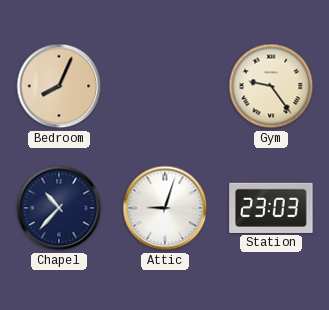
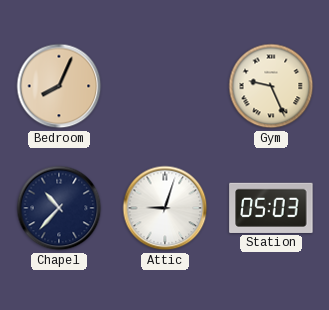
Gym: 9:24 -> 9:26
Station: 23:03 -> 05:03
